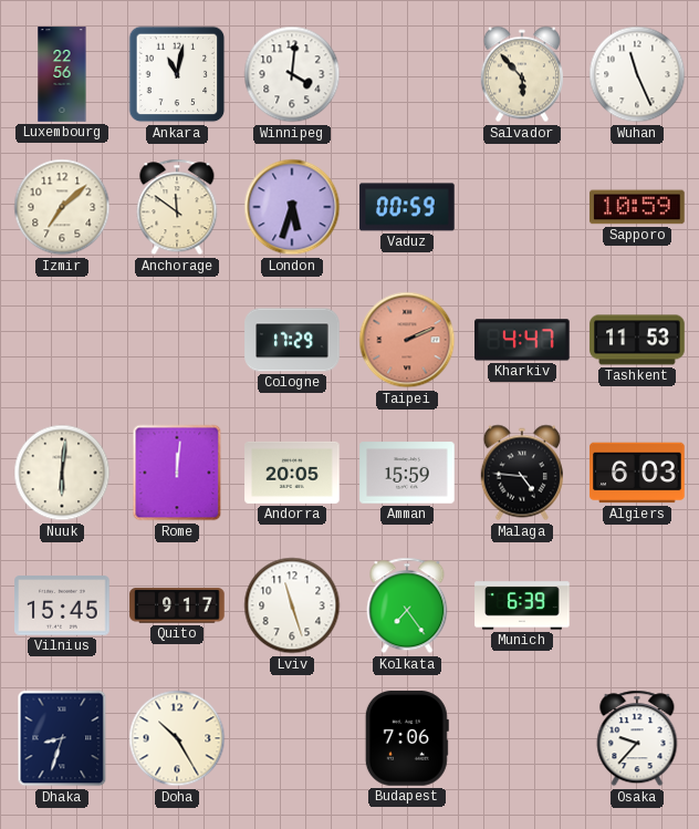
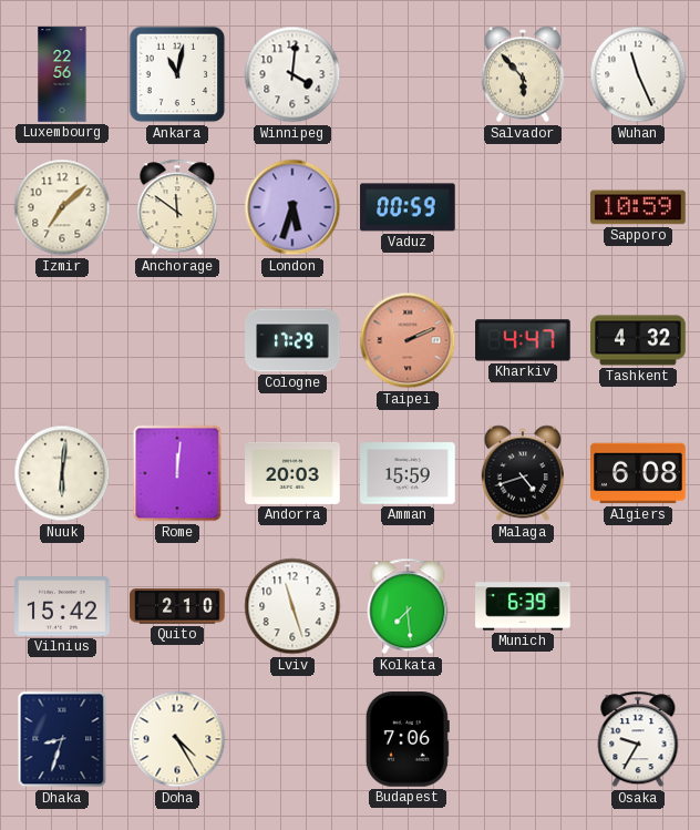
Tashkent: 11:53 -> 4:32
Andorra: 20:05 -> 20:03
Malaga: 4:46 -> 4:42
Algiers: 6:03 -> 6:08
Vilnius: 15:45 -> 15:42
Quito: 9:17 -> 2:10
Kolkata: 7:24 -> 7:29
Doha: 10:25 -> 4:25
Osaka: 9:37 -> 9:35
